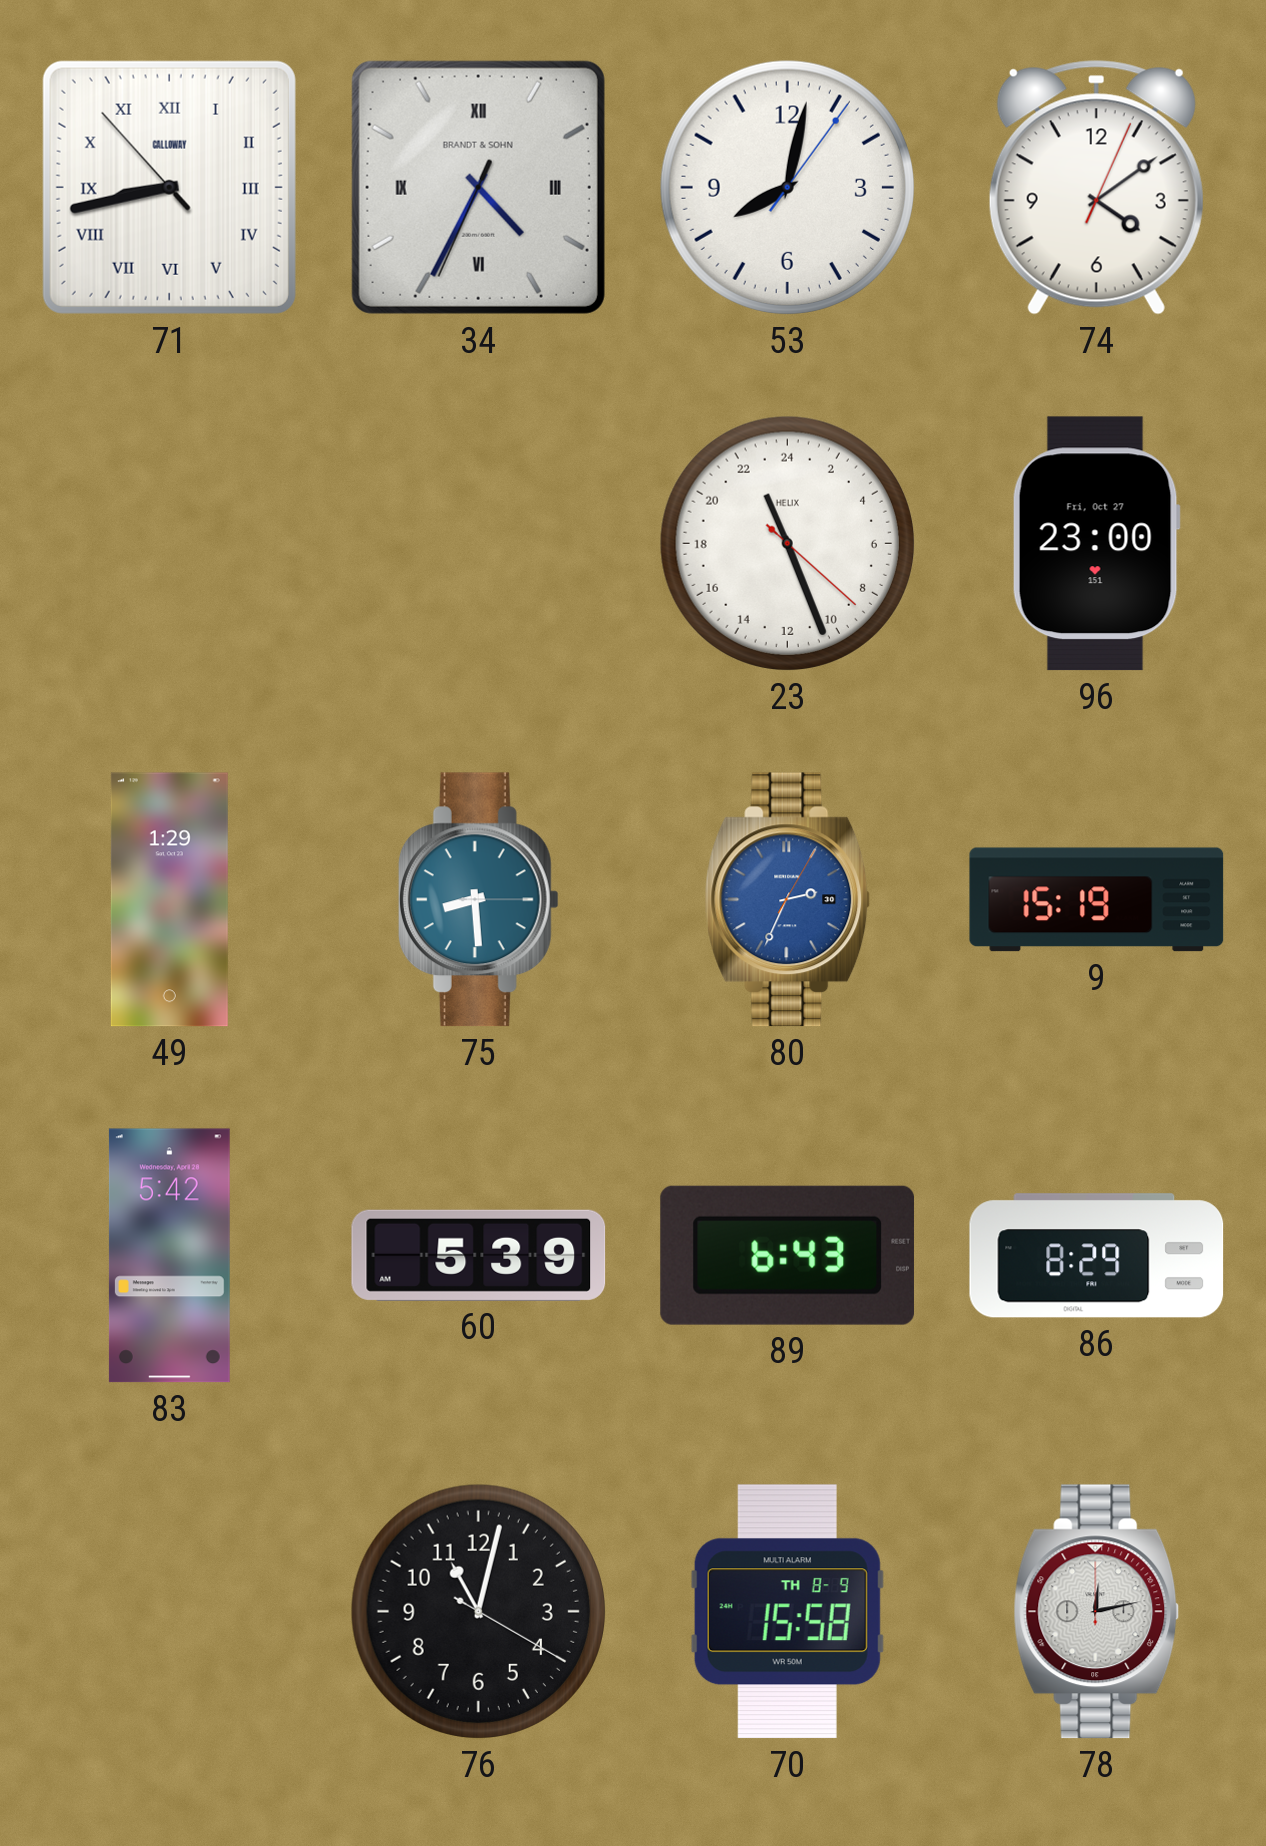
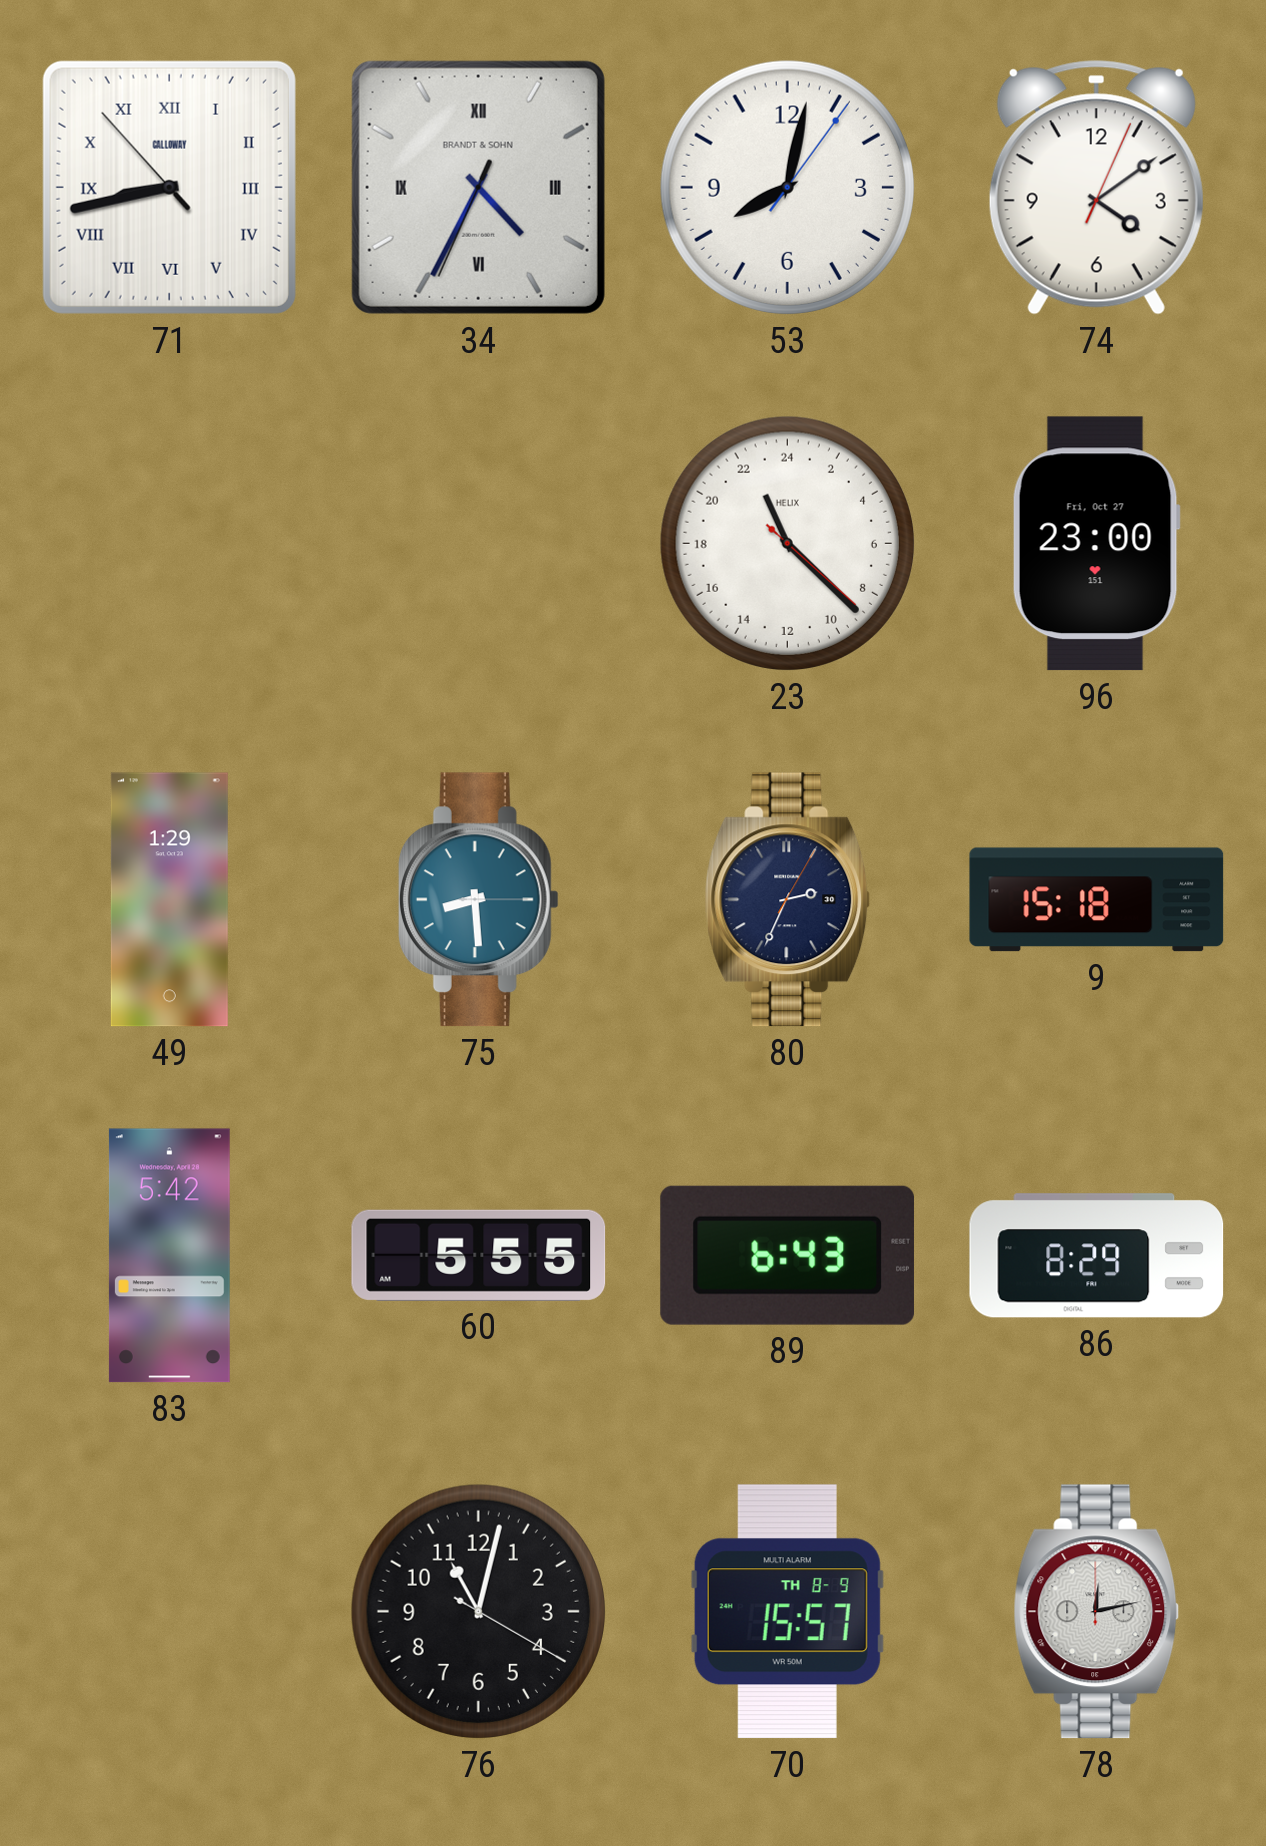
23: 22:26 -> 22:22
80 dial: blue -> navy
9: 15:19 -> 15:18
60: 5:39 -> 5:55
70: 15:58 -> 15:57
